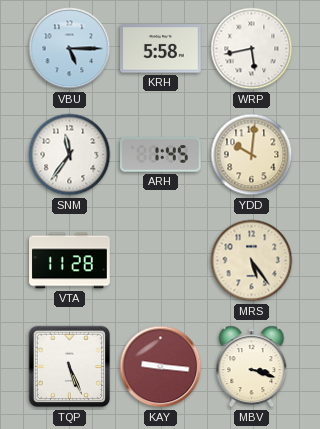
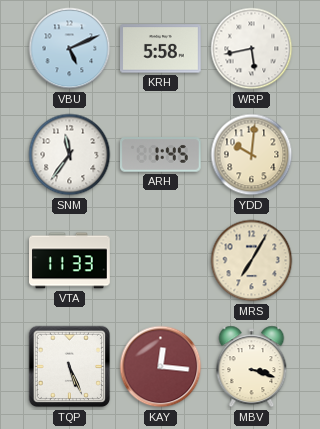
VBU: 5:15 -> 5:11
VTA: 11:28 -> 11:33
MRS: 5:24 -> 7:05
KAY: 9:16 -> 12:16
